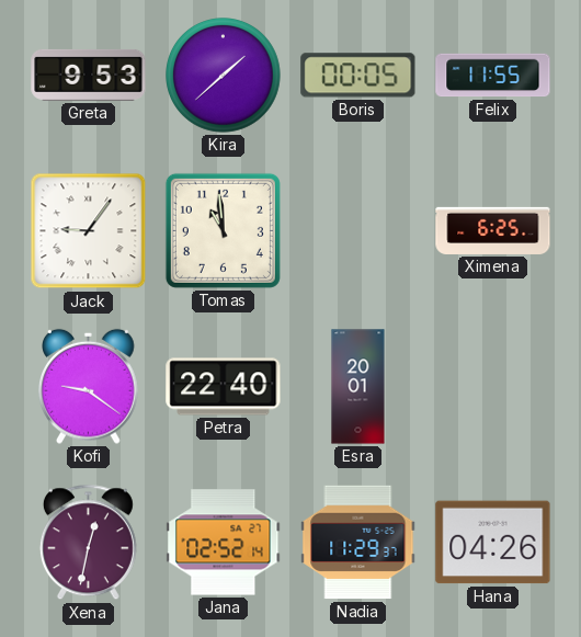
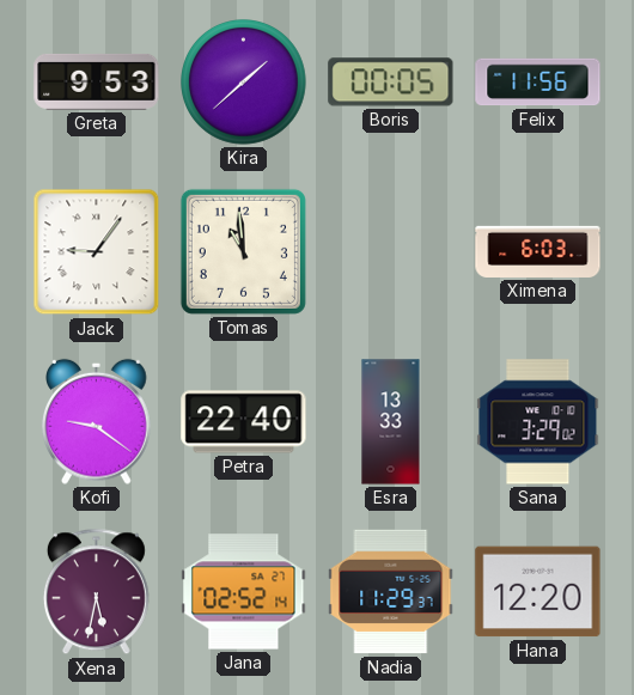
Felix: 11:55 -> 11:56
Ximena: 6:25 -> 6:03
Esra: 20:01 -> 13:33
Sana: none -> 3:29
Xena: 12:32 -> 5:32
Hana: 04:26 -> 12:20
